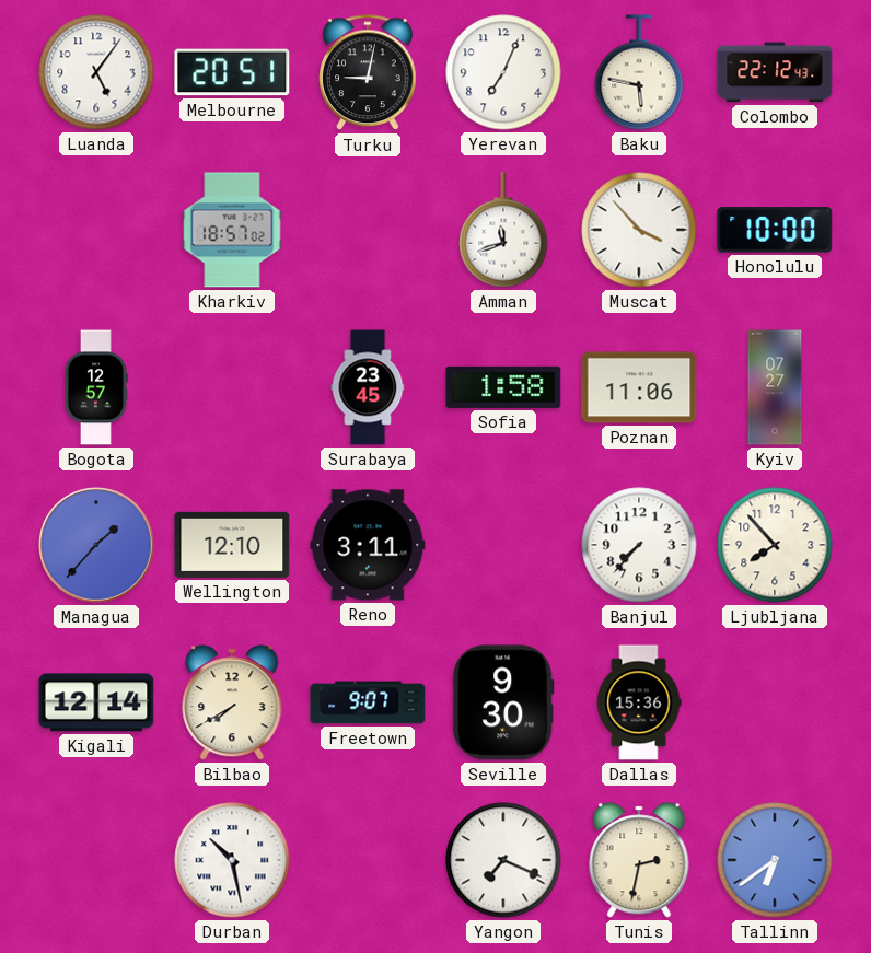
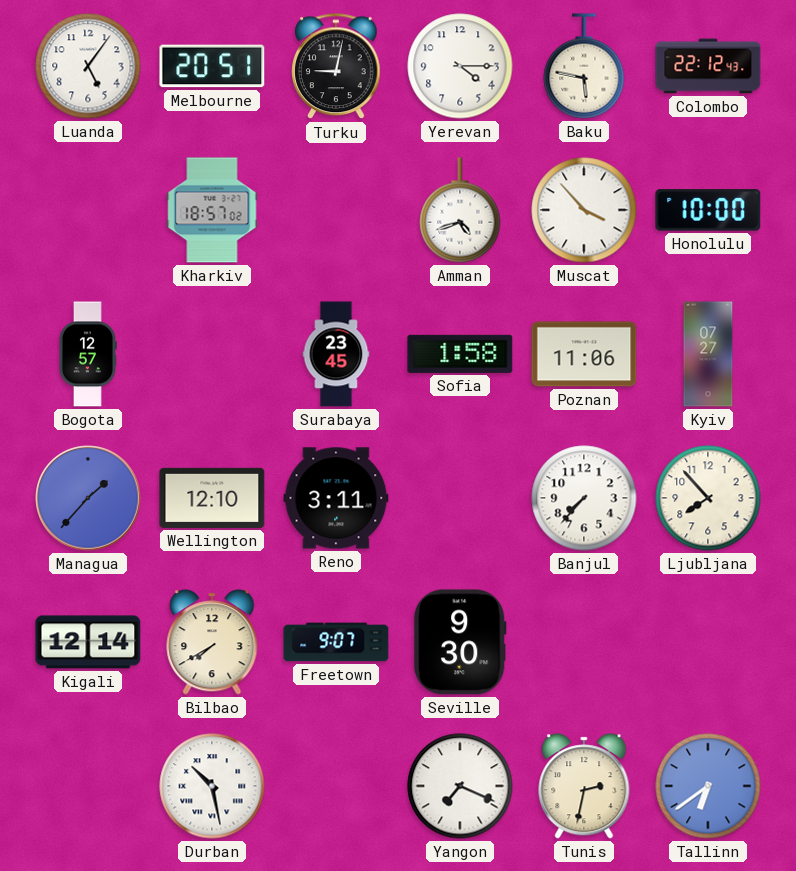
Yerevan: 7:04 -> 4:15
Amman: 11:42 -> 4:42
Dallas: 15:36 -> none
